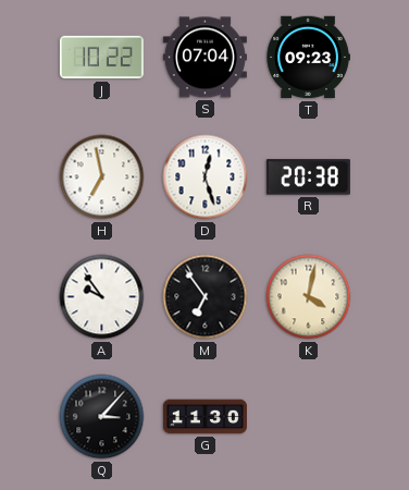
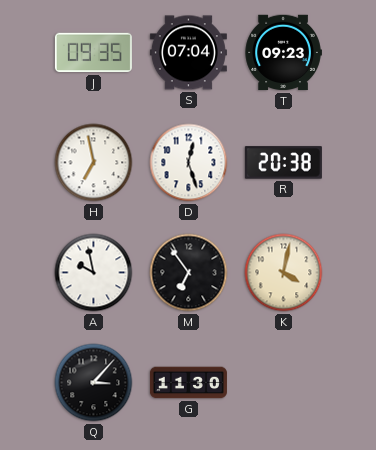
J: 10:22 -> 09:35
A: 9:54 -> 9:58
